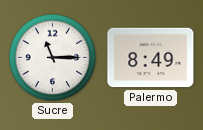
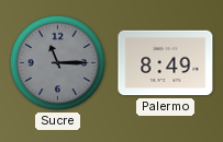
Sucre dial: white -> grey
